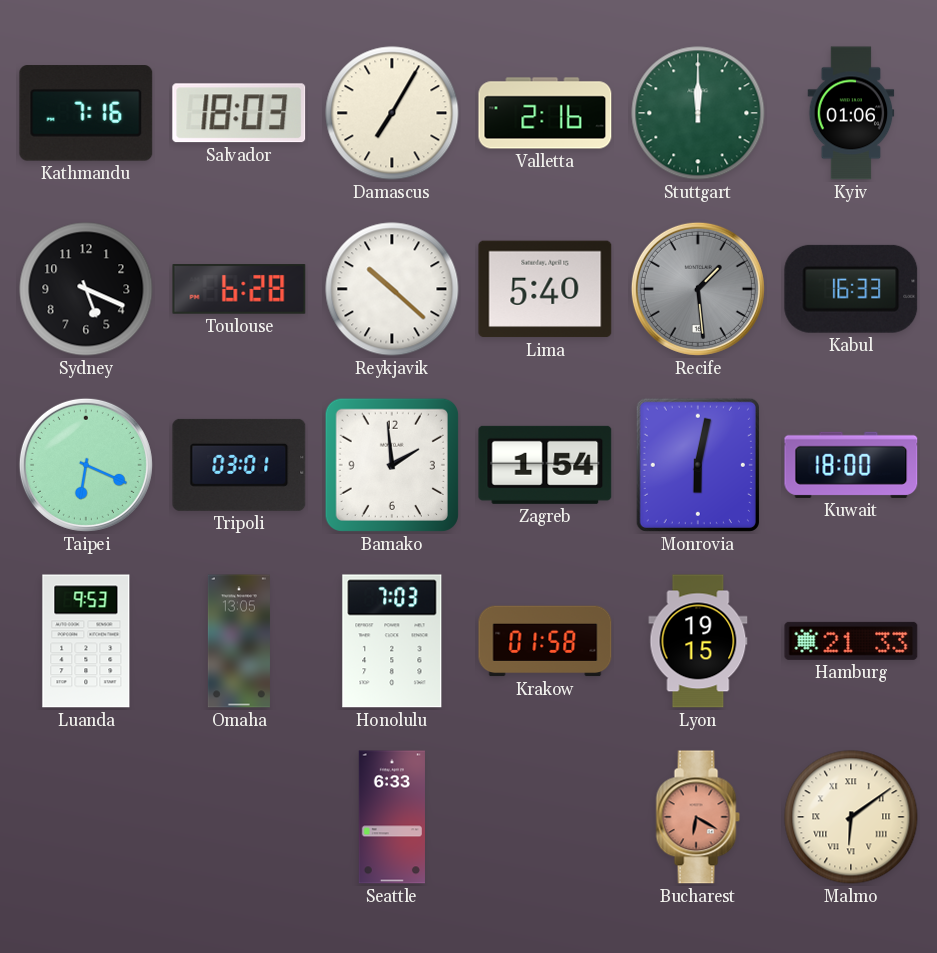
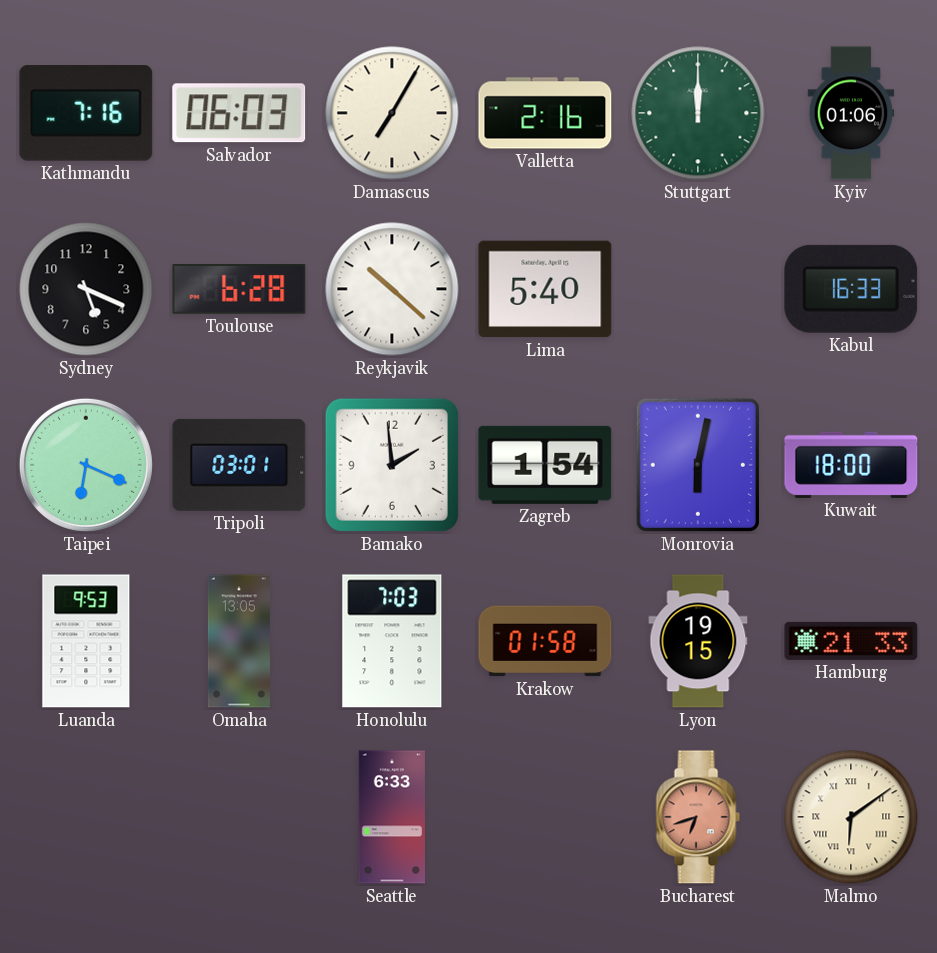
Salvador: 18:03 -> 06:03
Recife: 1:29 -> none
Bucharest: 6:20 -> 6:42
